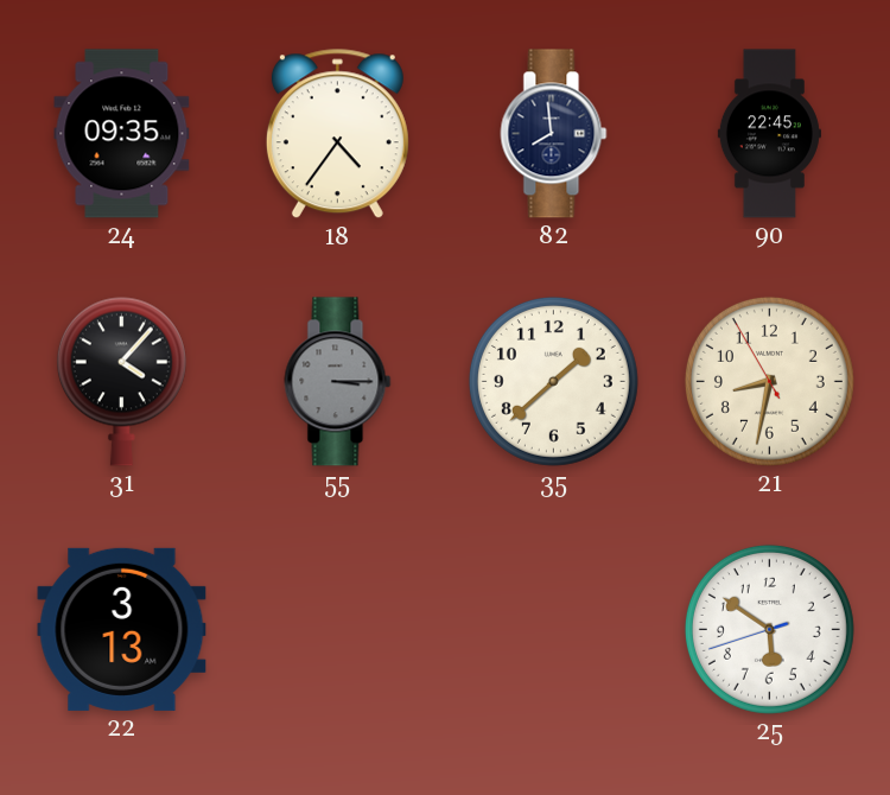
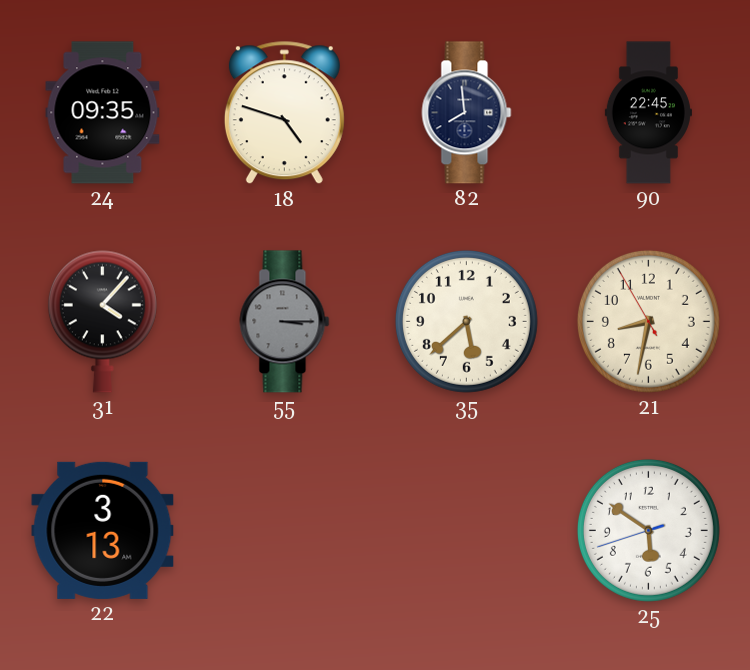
18: 4:36 -> 4:48
35: 1:38 -> 5:38
